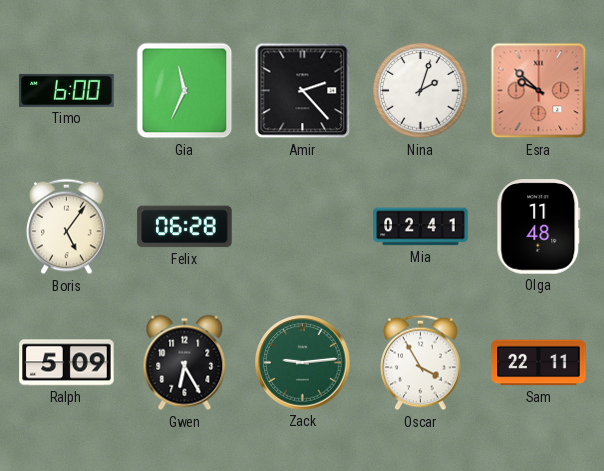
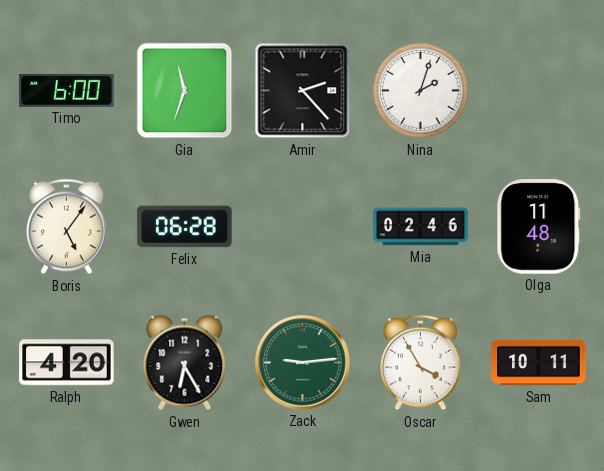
Gia: 11:34 -> 11:33
Esra: 9:52 -> none
Mia: 02:41 -> 02:46
Ralph: 5:09 -> 4:20
Sam: 22:11 -> 10:11
